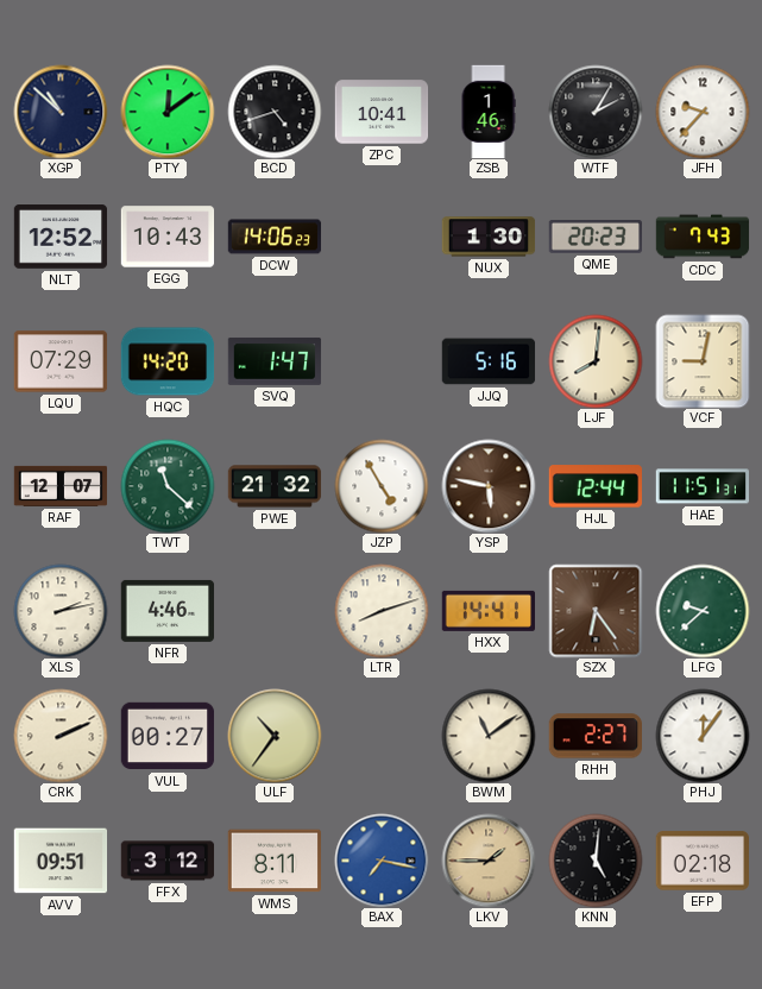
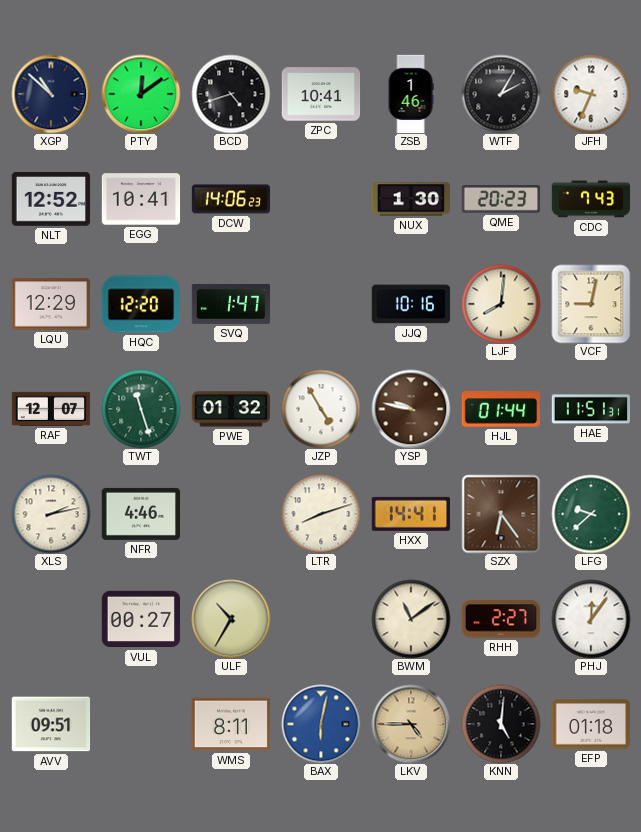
JFH: 9:37 -> 9:34
EGG: 10:43 -> 10:41
LQU: 07:29 -> 12:29
HQC: 14:20 -> 12:20
JJQ: 5:16 -> 10:16
TWT: 11:22 -> 11:27
PWE: 21:32 -> 01:32
YSP: 5:47 -> 9:47
HJL: 12:44 -> 01:44
CRK: 2:11 -> none
ULF: 10:36 -> 10:35
FFX: 3:12 -> none
BAX: 7:17 -> 6:02
LKV: 1:45 -> 4:45
EFP: 02:18 -> 01:18
